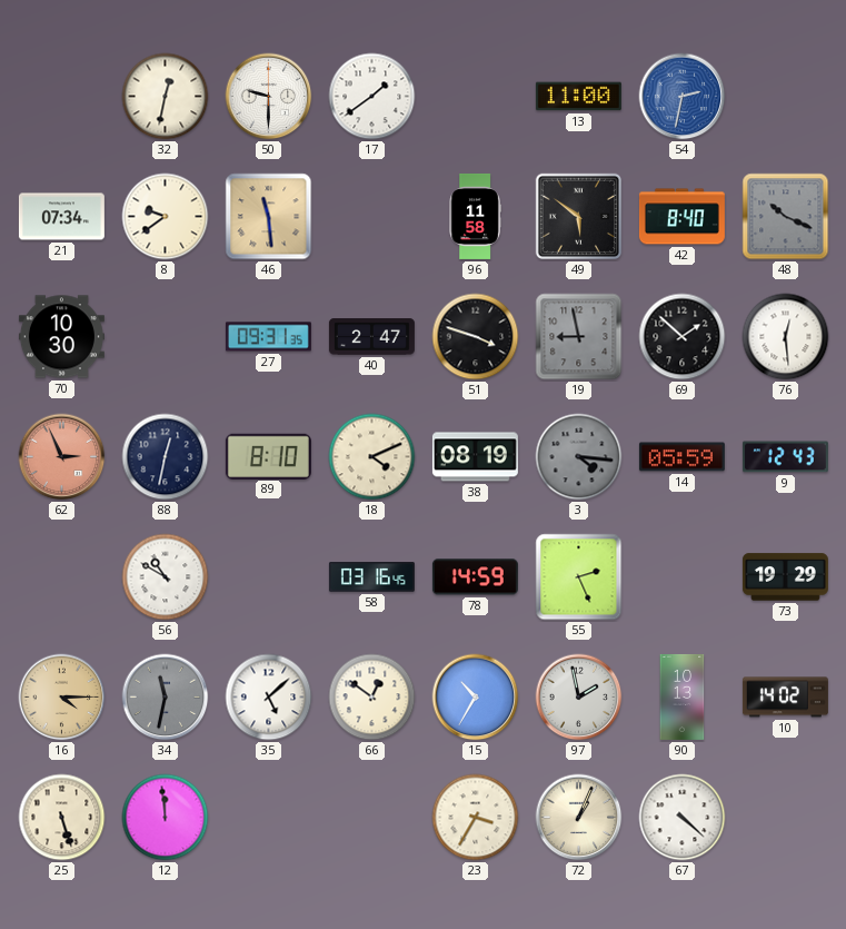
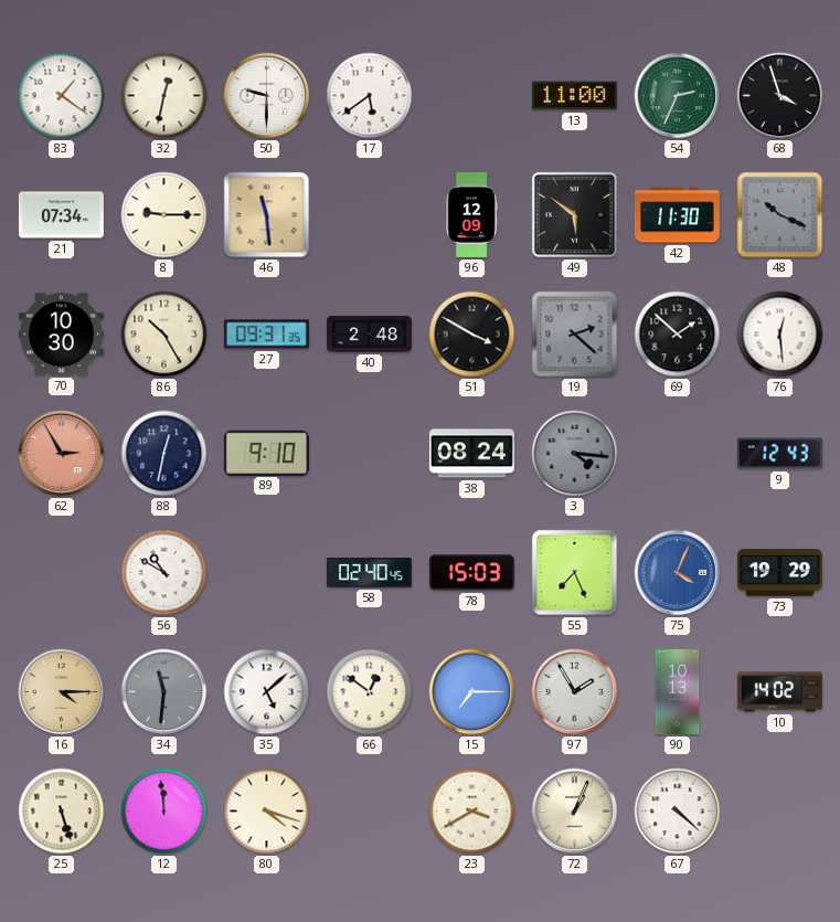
83: none -> 1:21
17: 1:39 -> 5:39
54: 2:32 -> 2:34
54 dial: blue -> green
68: none -> 3:57
8: 9:39 -> 9:15
96: 11:58 -> 12:09
42: 8:40 -> 11:30
86: none -> 10:25
40: 2:47 -> 2:48
51: 3:48 -> 3:50
19: 8:58 -> 2:22
62: 2:56 -> 2:55
89: 8:10 -> 9:10
18: 4:11 -> none
38: 08:19 -> 08:24
14: 05:59 -> none
58: 03:16 -> 02:40
78: 14:59 -> 15:03
55: 2:26 -> 7:26
75: none -> 4:04
34: 11:32 -> 11:31
15: 10:35 -> 7:15
97: 1:58 -> 1:55
80: none -> 4:18
23: 3:35 -> 3:40
